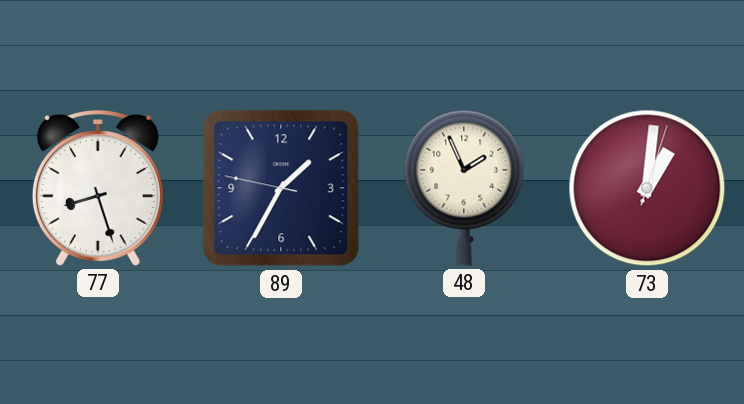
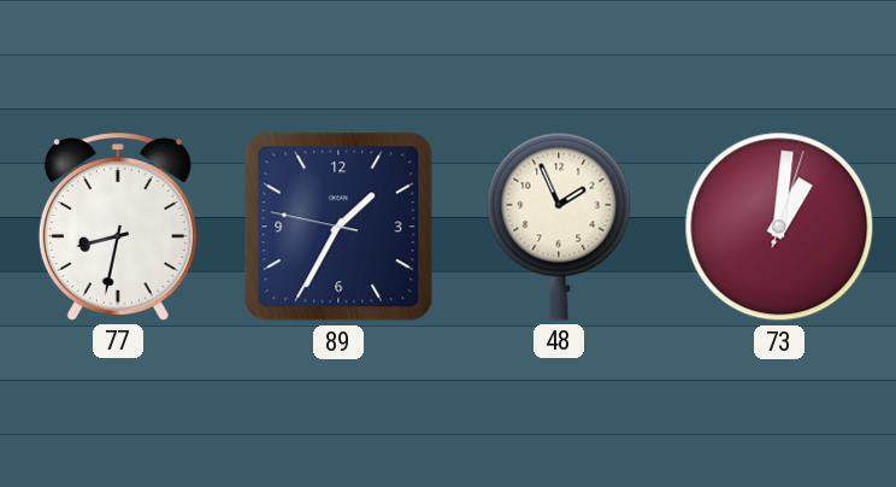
77: 8:27 -> 8:32
